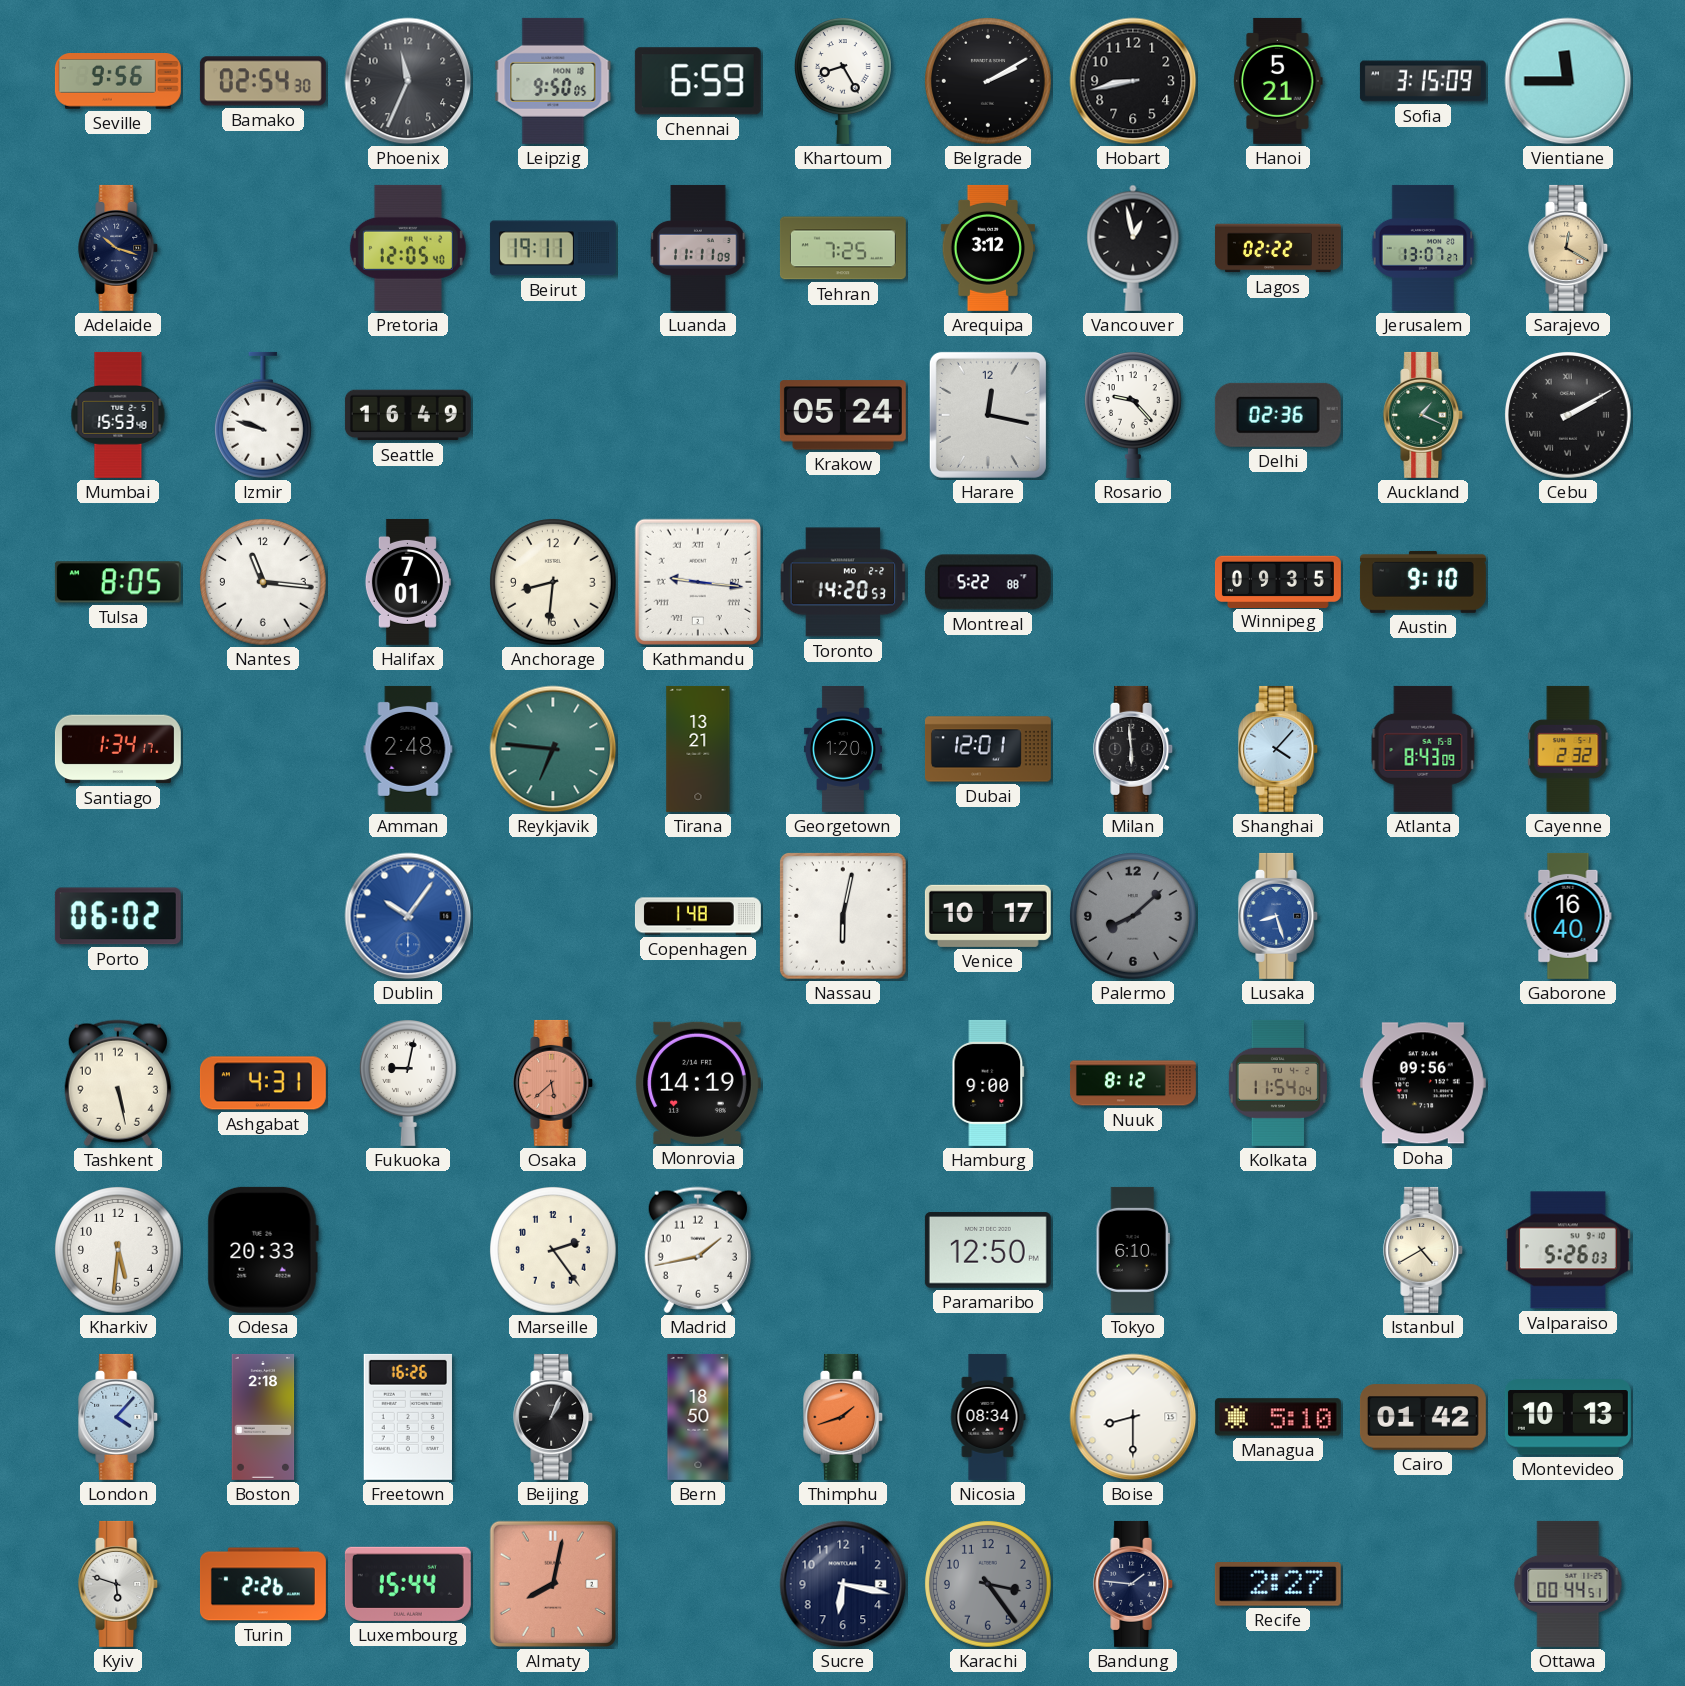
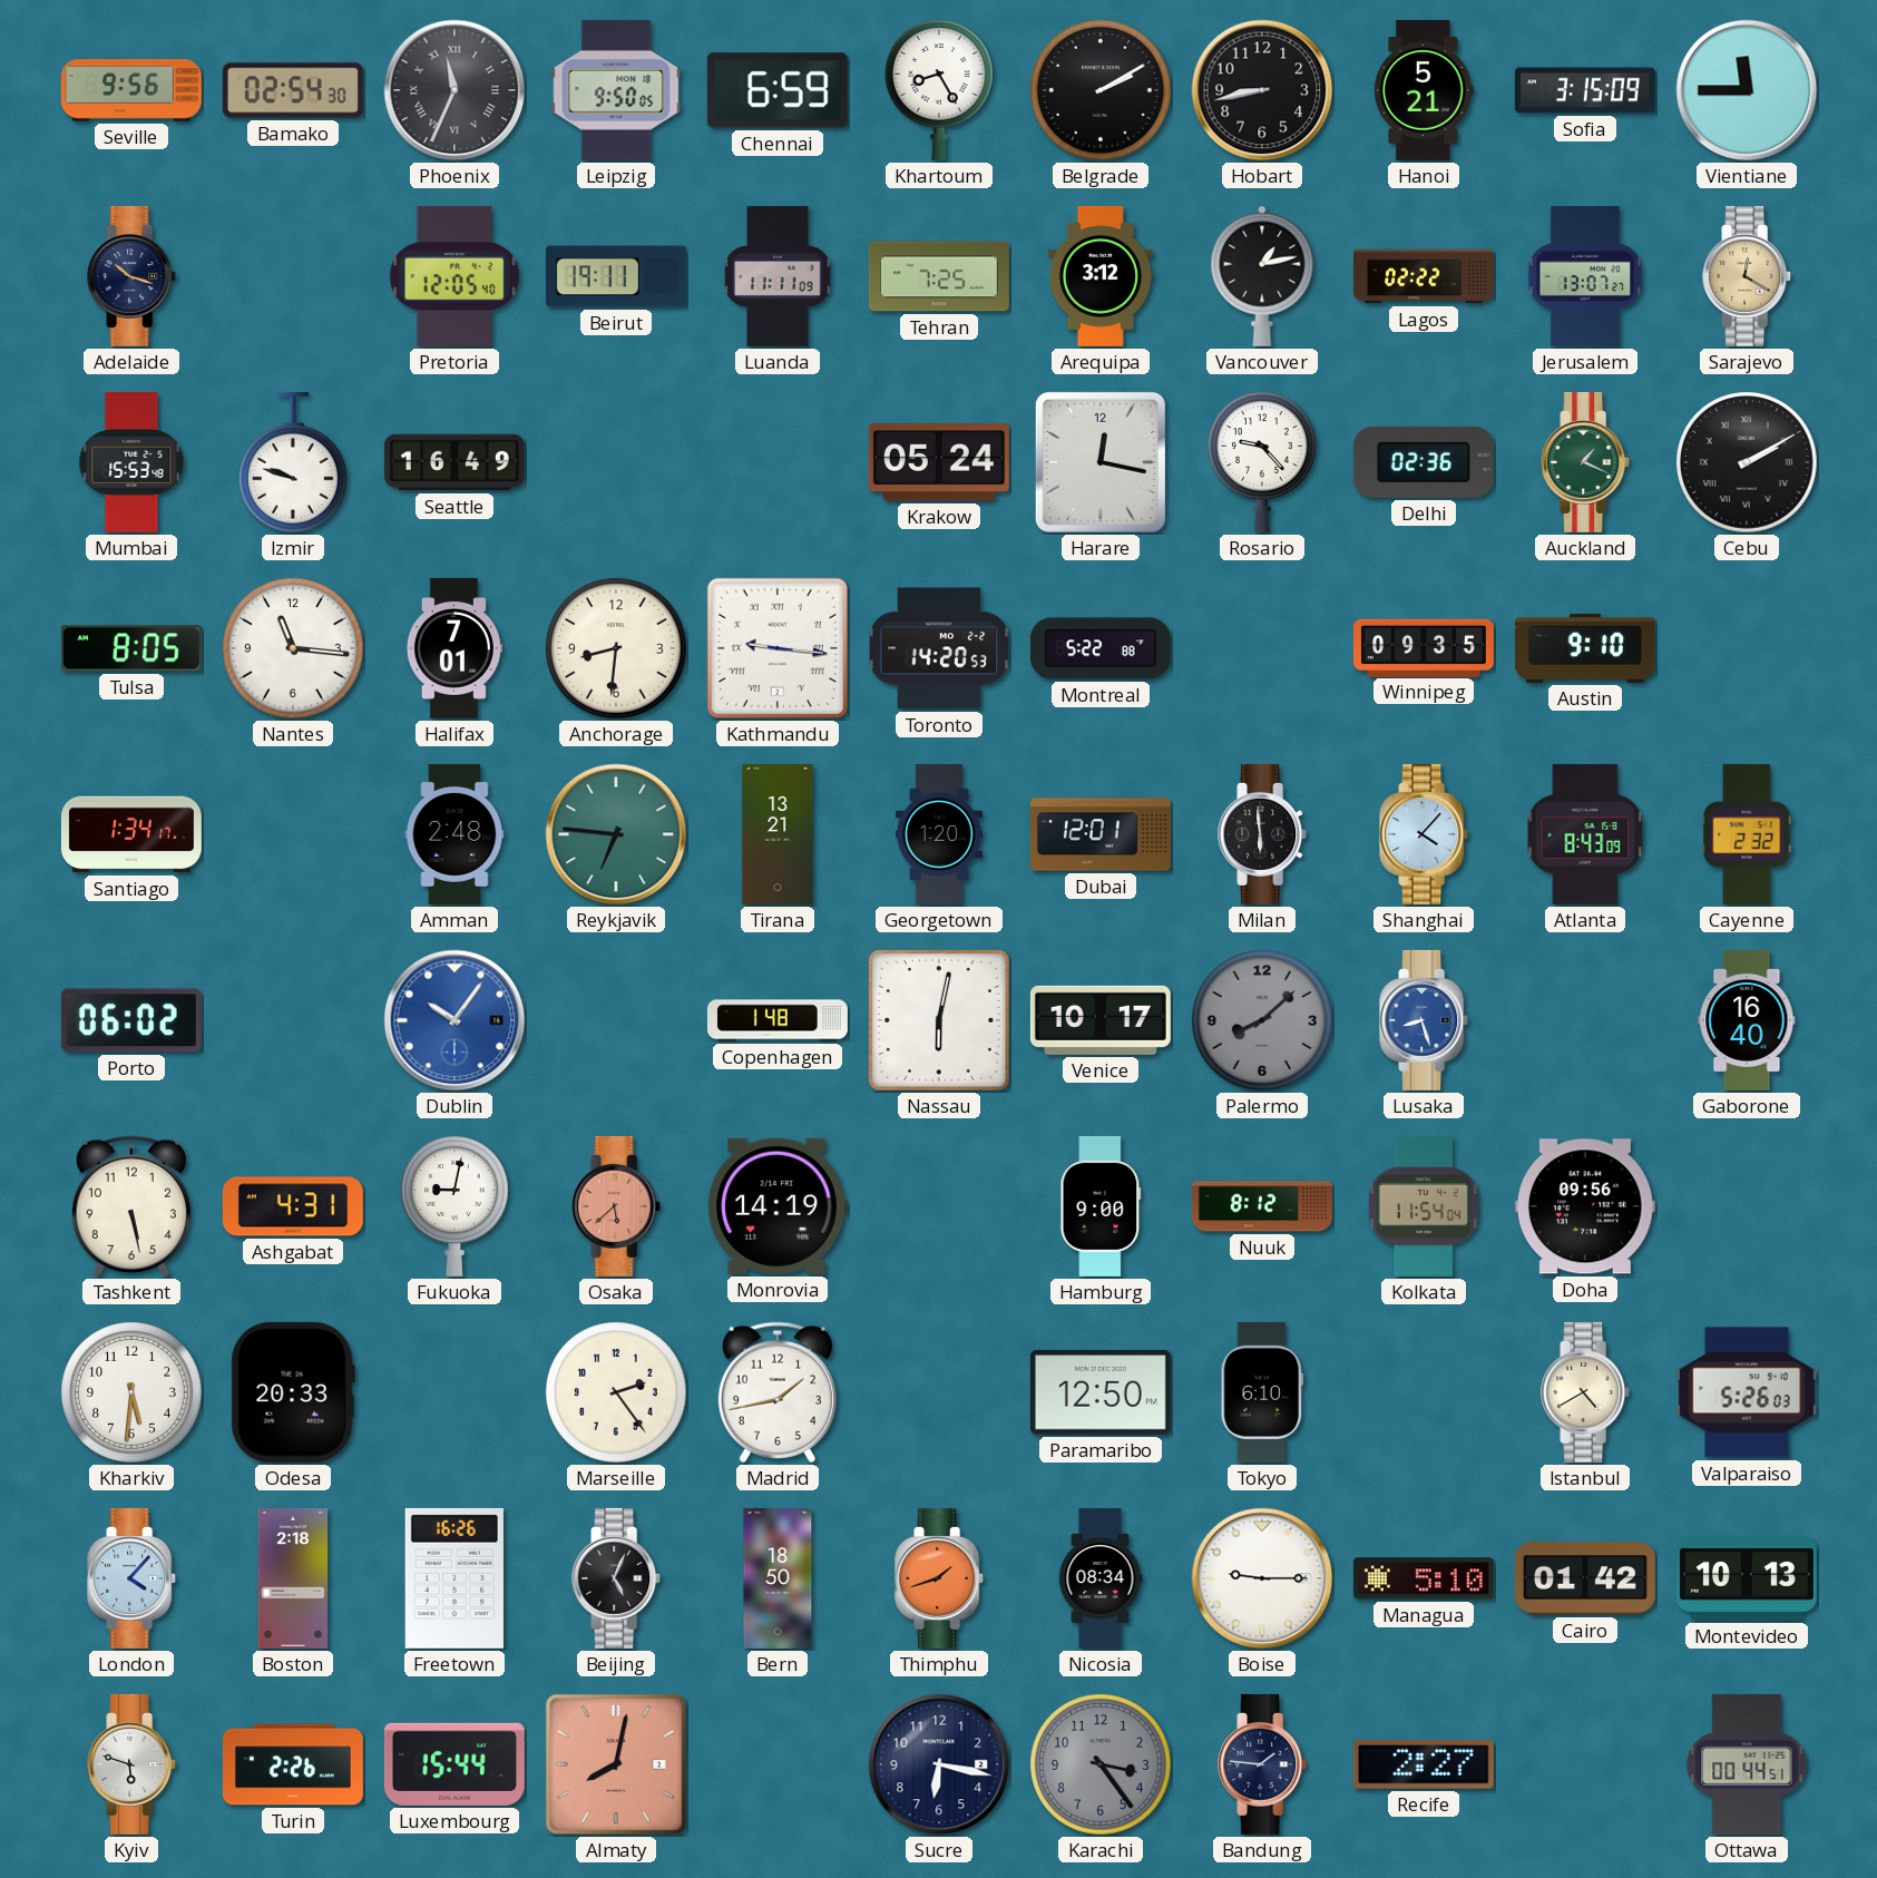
Phoenix numerals: Arabic -> Roman
Vancouver: 12:58 -> 1:13
Beijing: 1:04 -> 5:04
Boise: 8:30 -> 9:15
